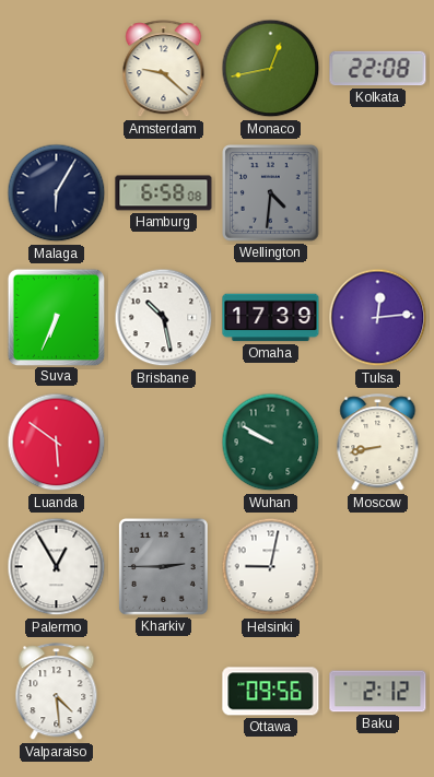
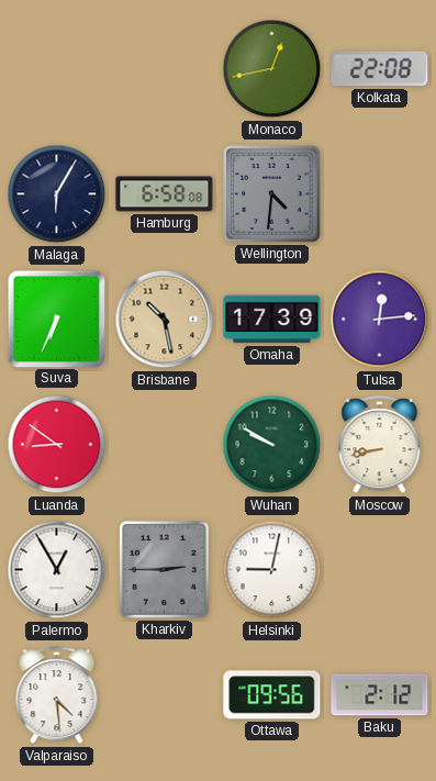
Amsterdam: 9:22 -> none
Brisbane dial: white -> champagne
Luanda: 5:51 -> 8:51
